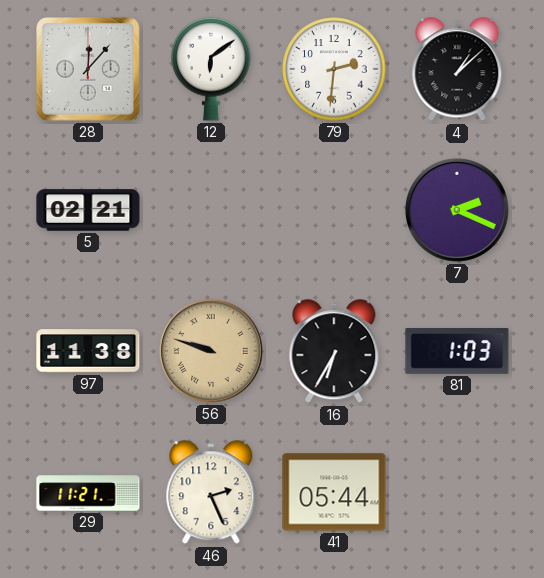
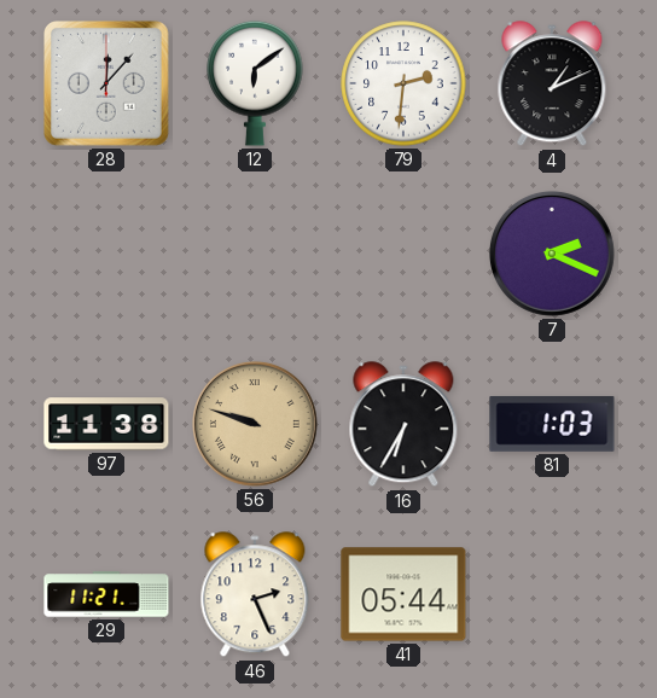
4: 1:08 -> 1:11
5: 02:21 -> none
